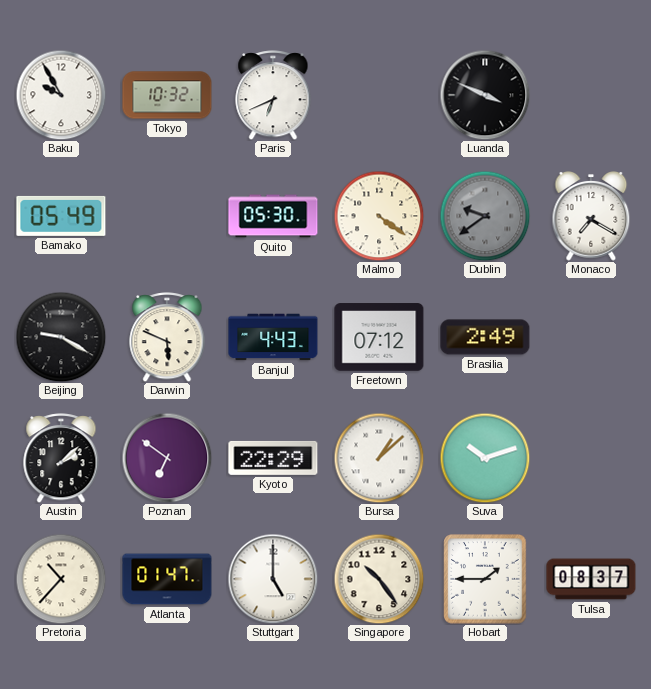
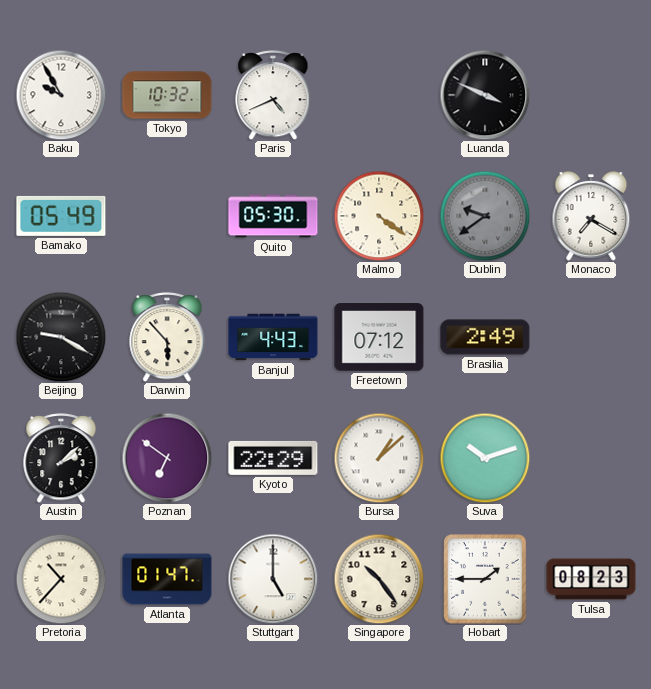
Paris: 6:41 -> 4:41
Darwin: 5:49 -> 5:53
Tulsa: 08:37 -> 08:23
